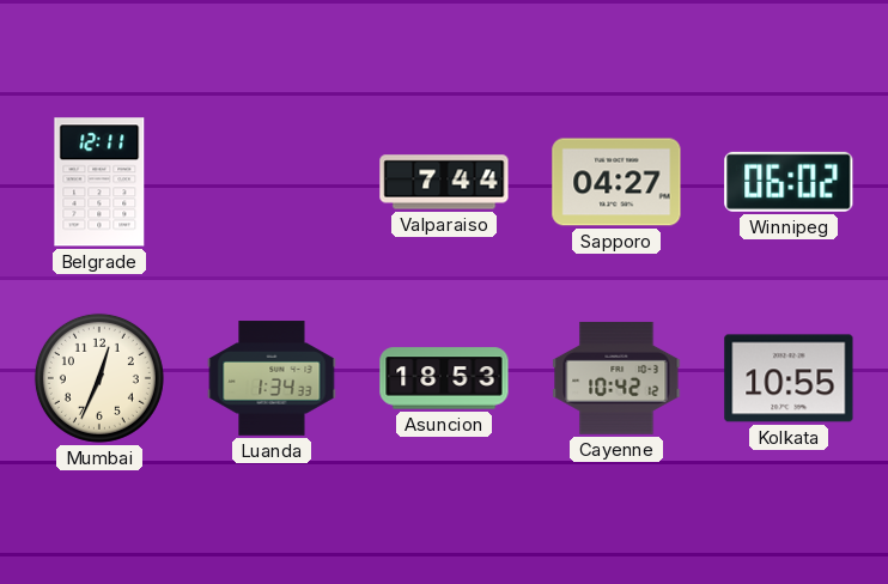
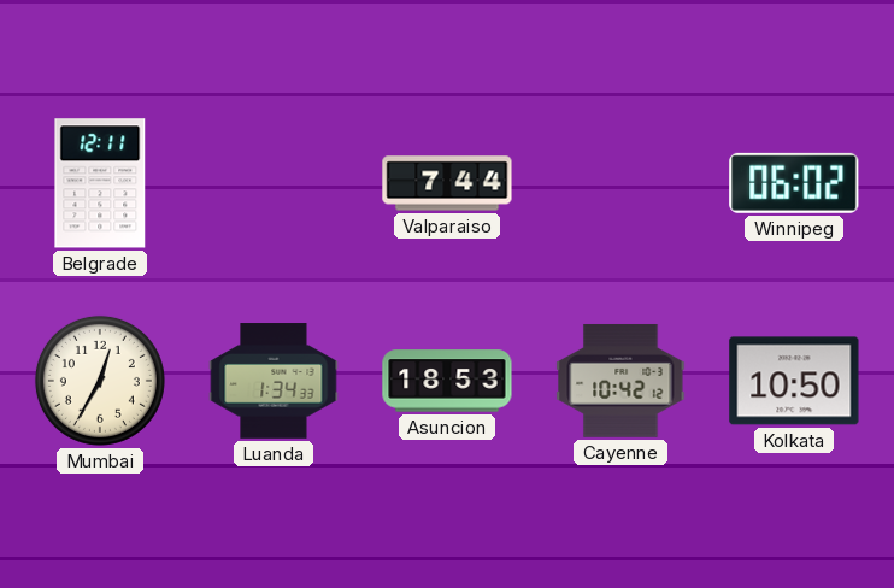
Sapporo: 04:27 -> none
Mumbai: 12:34 -> 12:35
Kolkata: 10:55 -> 10:50
